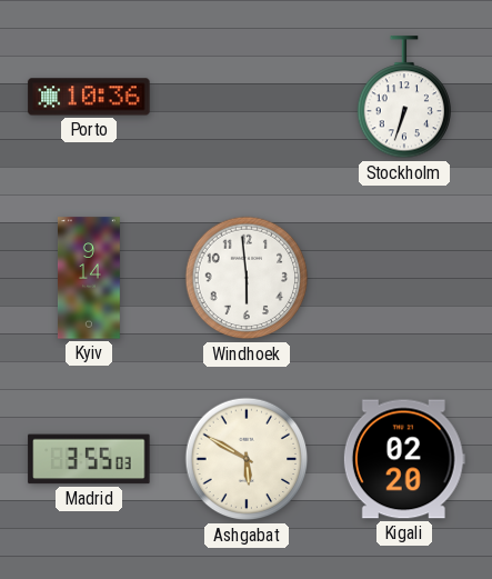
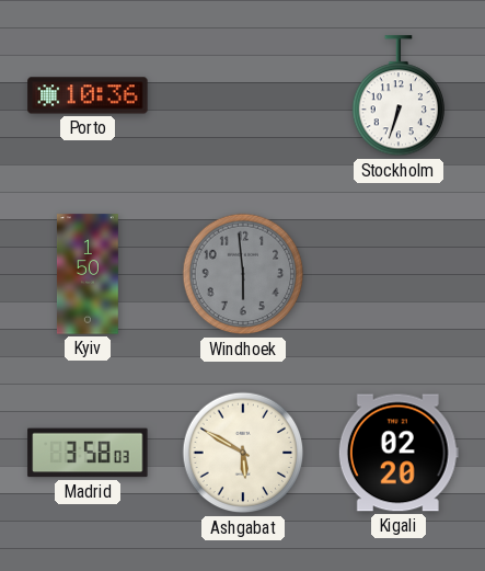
Kyiv: 9:14 -> 1:50
Windhoek dial: white -> grey
Madrid: 3:55 -> 3:58
